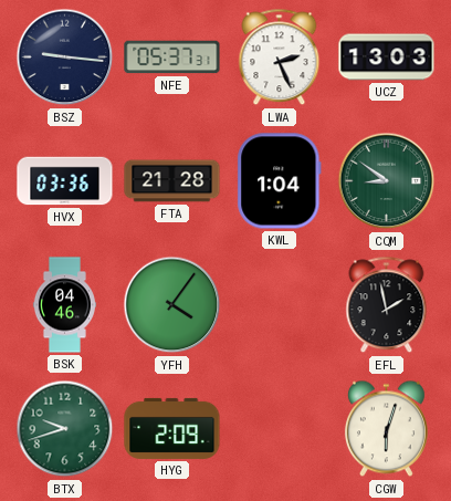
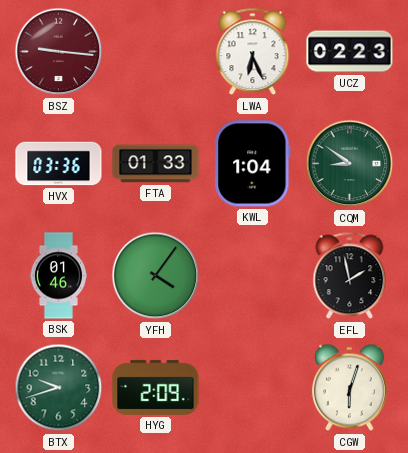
BSZ dial: navy -> burgundy
NFE: 05:37 -> none
LWA: 2:26 -> 6:26
UCZ: 13:03 -> 02:23
FTA: 21:28 -> 01:33
BSK: 04:46 -> 01:46
